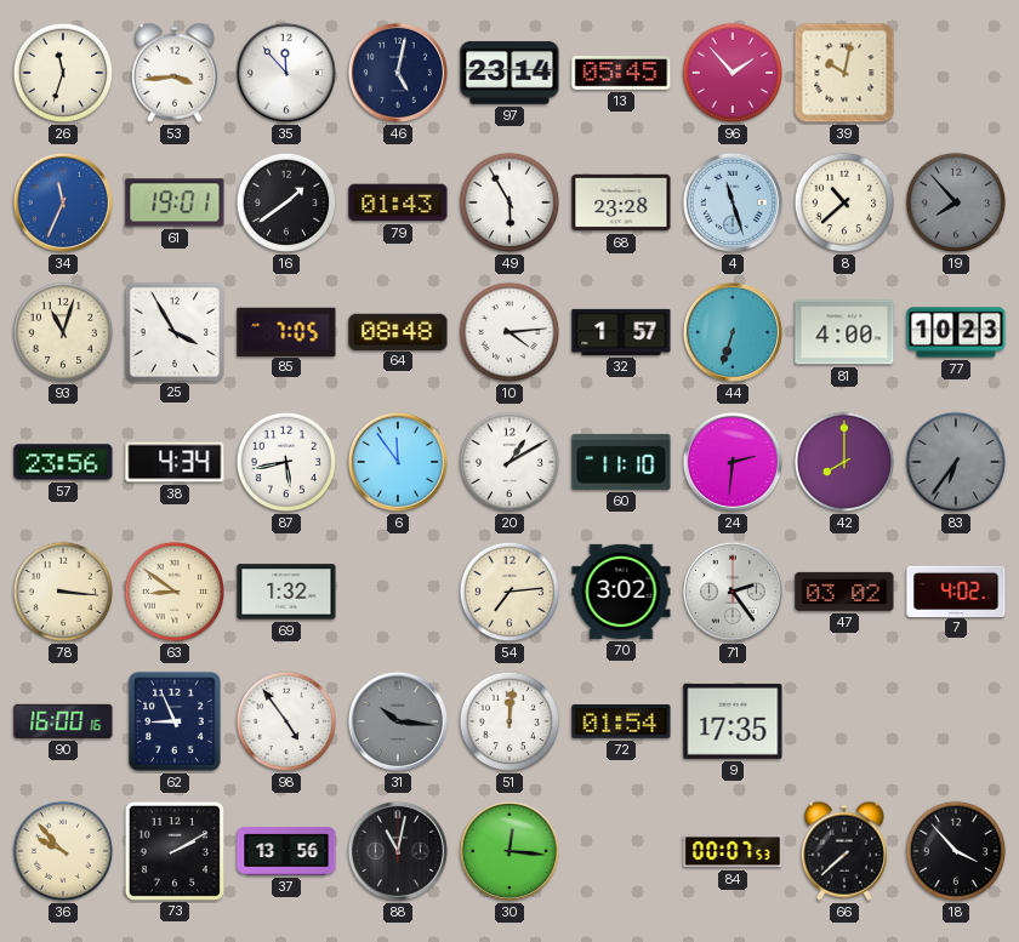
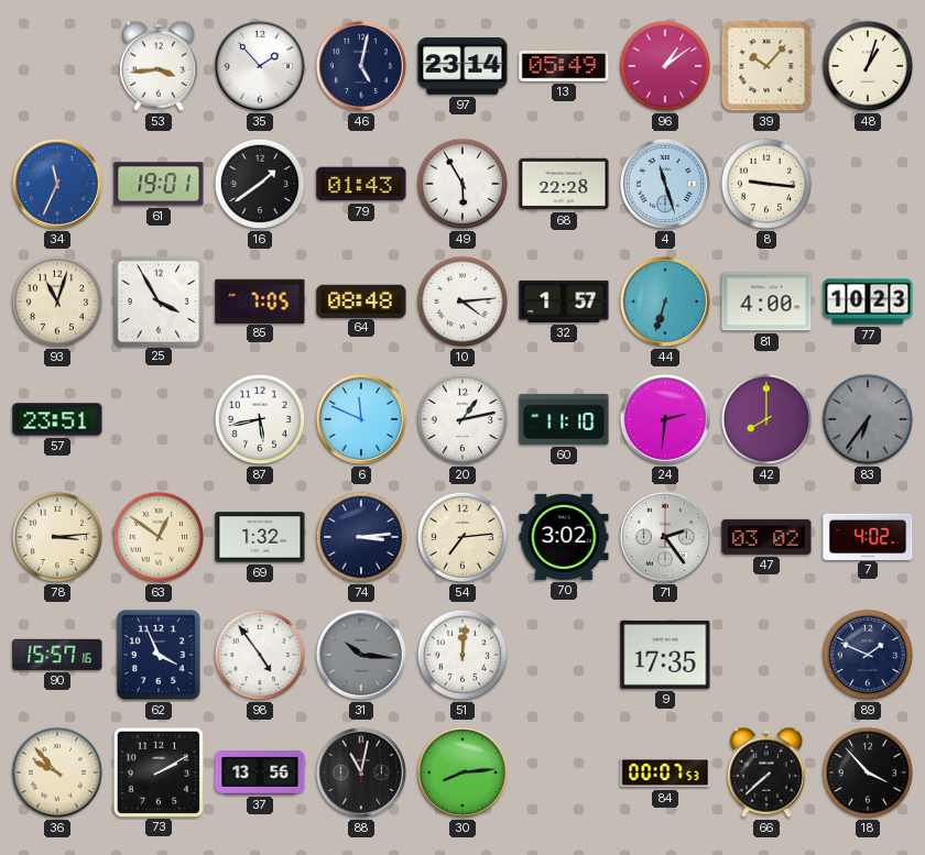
26: 11:33 -> none
35: 11:53 -> 1:53
13: 05:45 -> 05:49
96: 1:53 -> 1:09
39: 10:02 -> 10:07
48: none -> 1:03
68: 23:28 -> 22:28
8: 10:38 -> 9:16
19: 7:53 -> none
57: 23:56 -> 23:51
38: 4:34 -> none
6: 11:54 -> 11:49
20: 1:10 -> 1:13
78: 3:16 -> 3:14
63: 8:51 -> 12:51
74: none -> 3:14
90: 16:00 -> 15:57
62: 8:56 -> 3:56
72: 01:54 -> none
89: none -> 1:49
30: 12:16 -> 8:14
